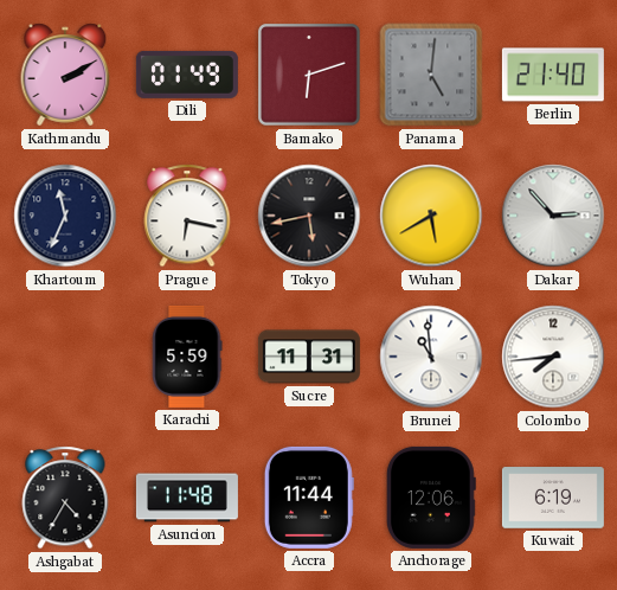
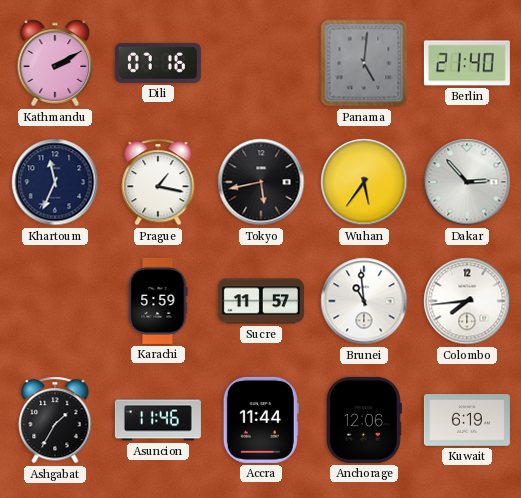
Dili: 01:49 -> 07:16
Bamako: 6:12 -> none
Prague: 6:17 -> 1:17
Wuhan: 5:40 -> 5:36
Sucre: 11:31 -> 11:57
Ashgabat: 4:35 -> 1:35
Asuncion: 11:48 -> 11:46
